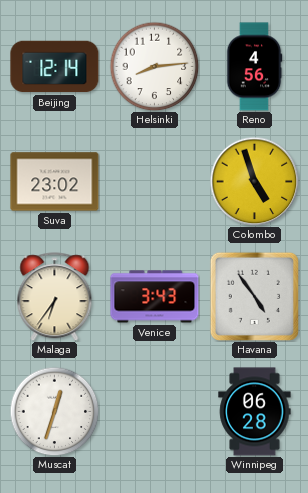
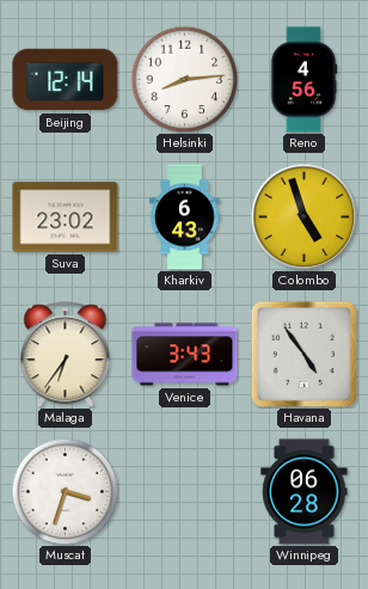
Kharkiv: none -> 6:43
Muscat: 12:33 -> 3:33
